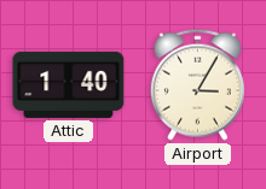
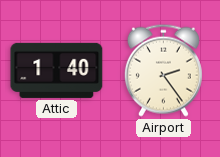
Airport: 3:05 -> 2:24
